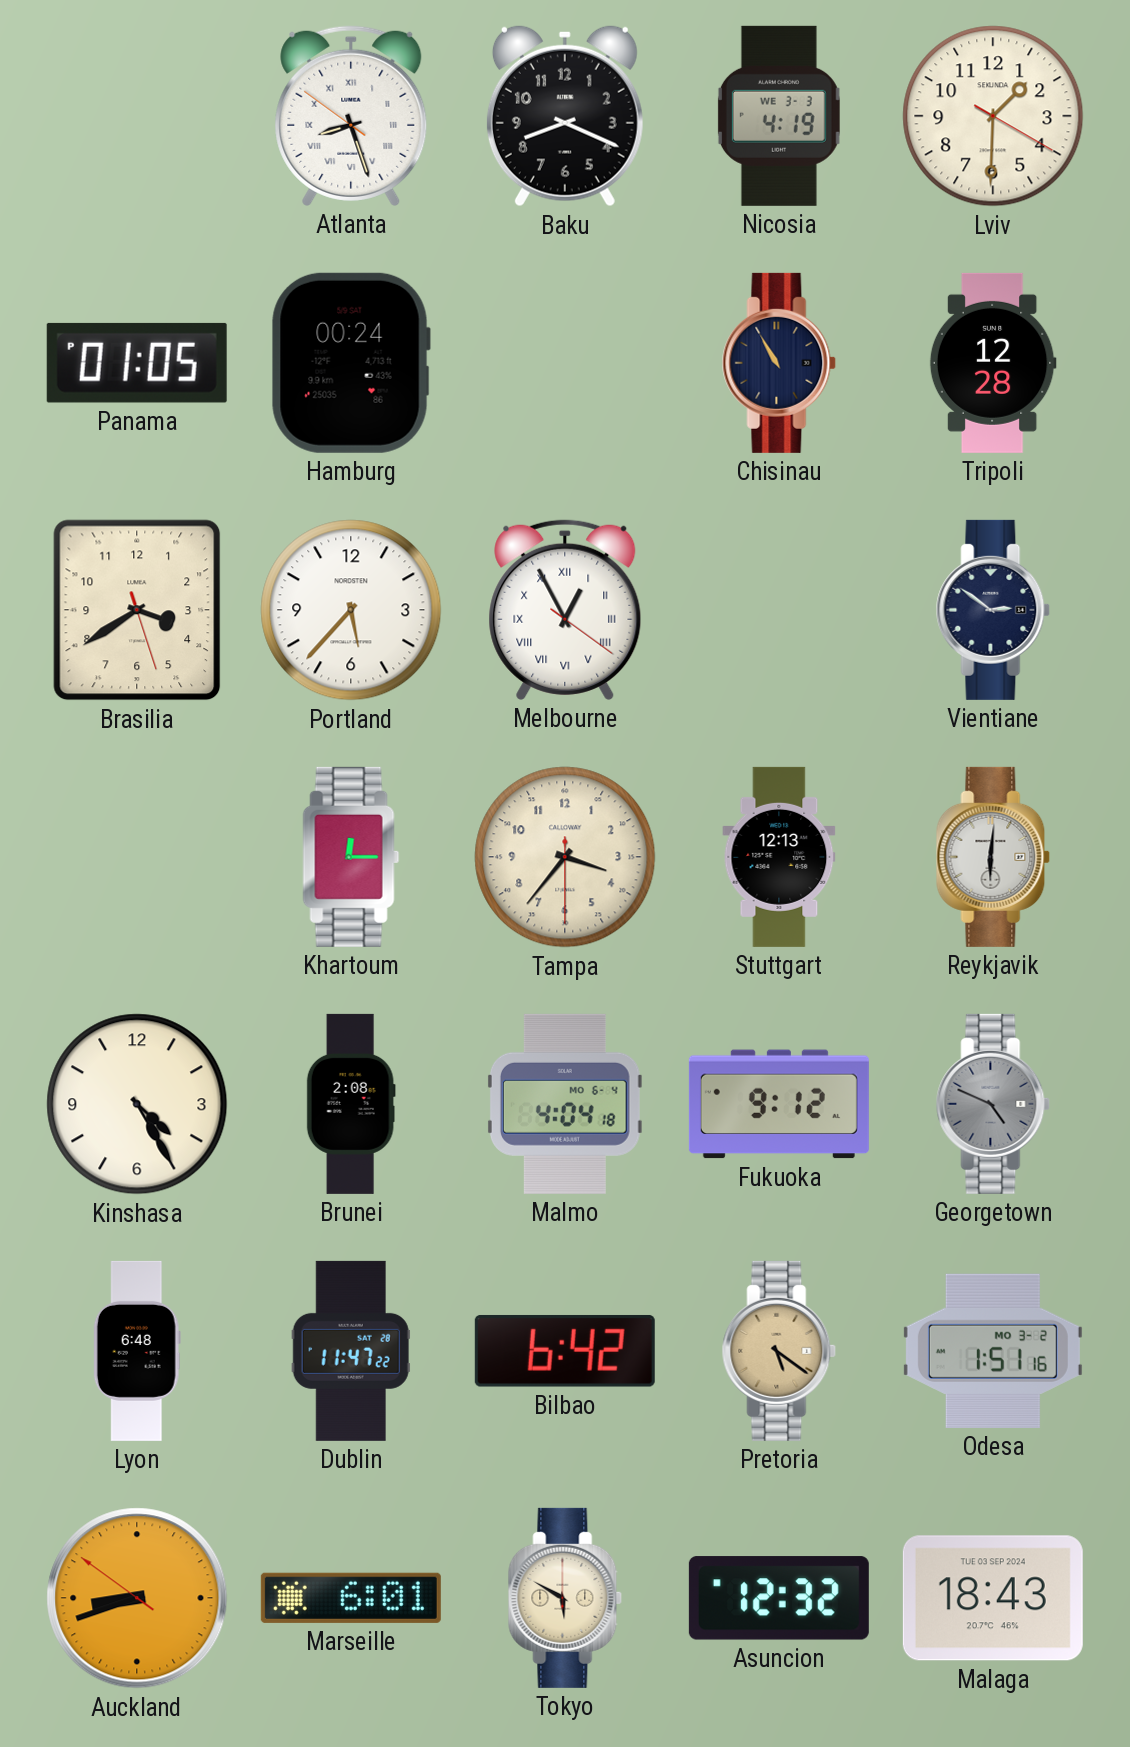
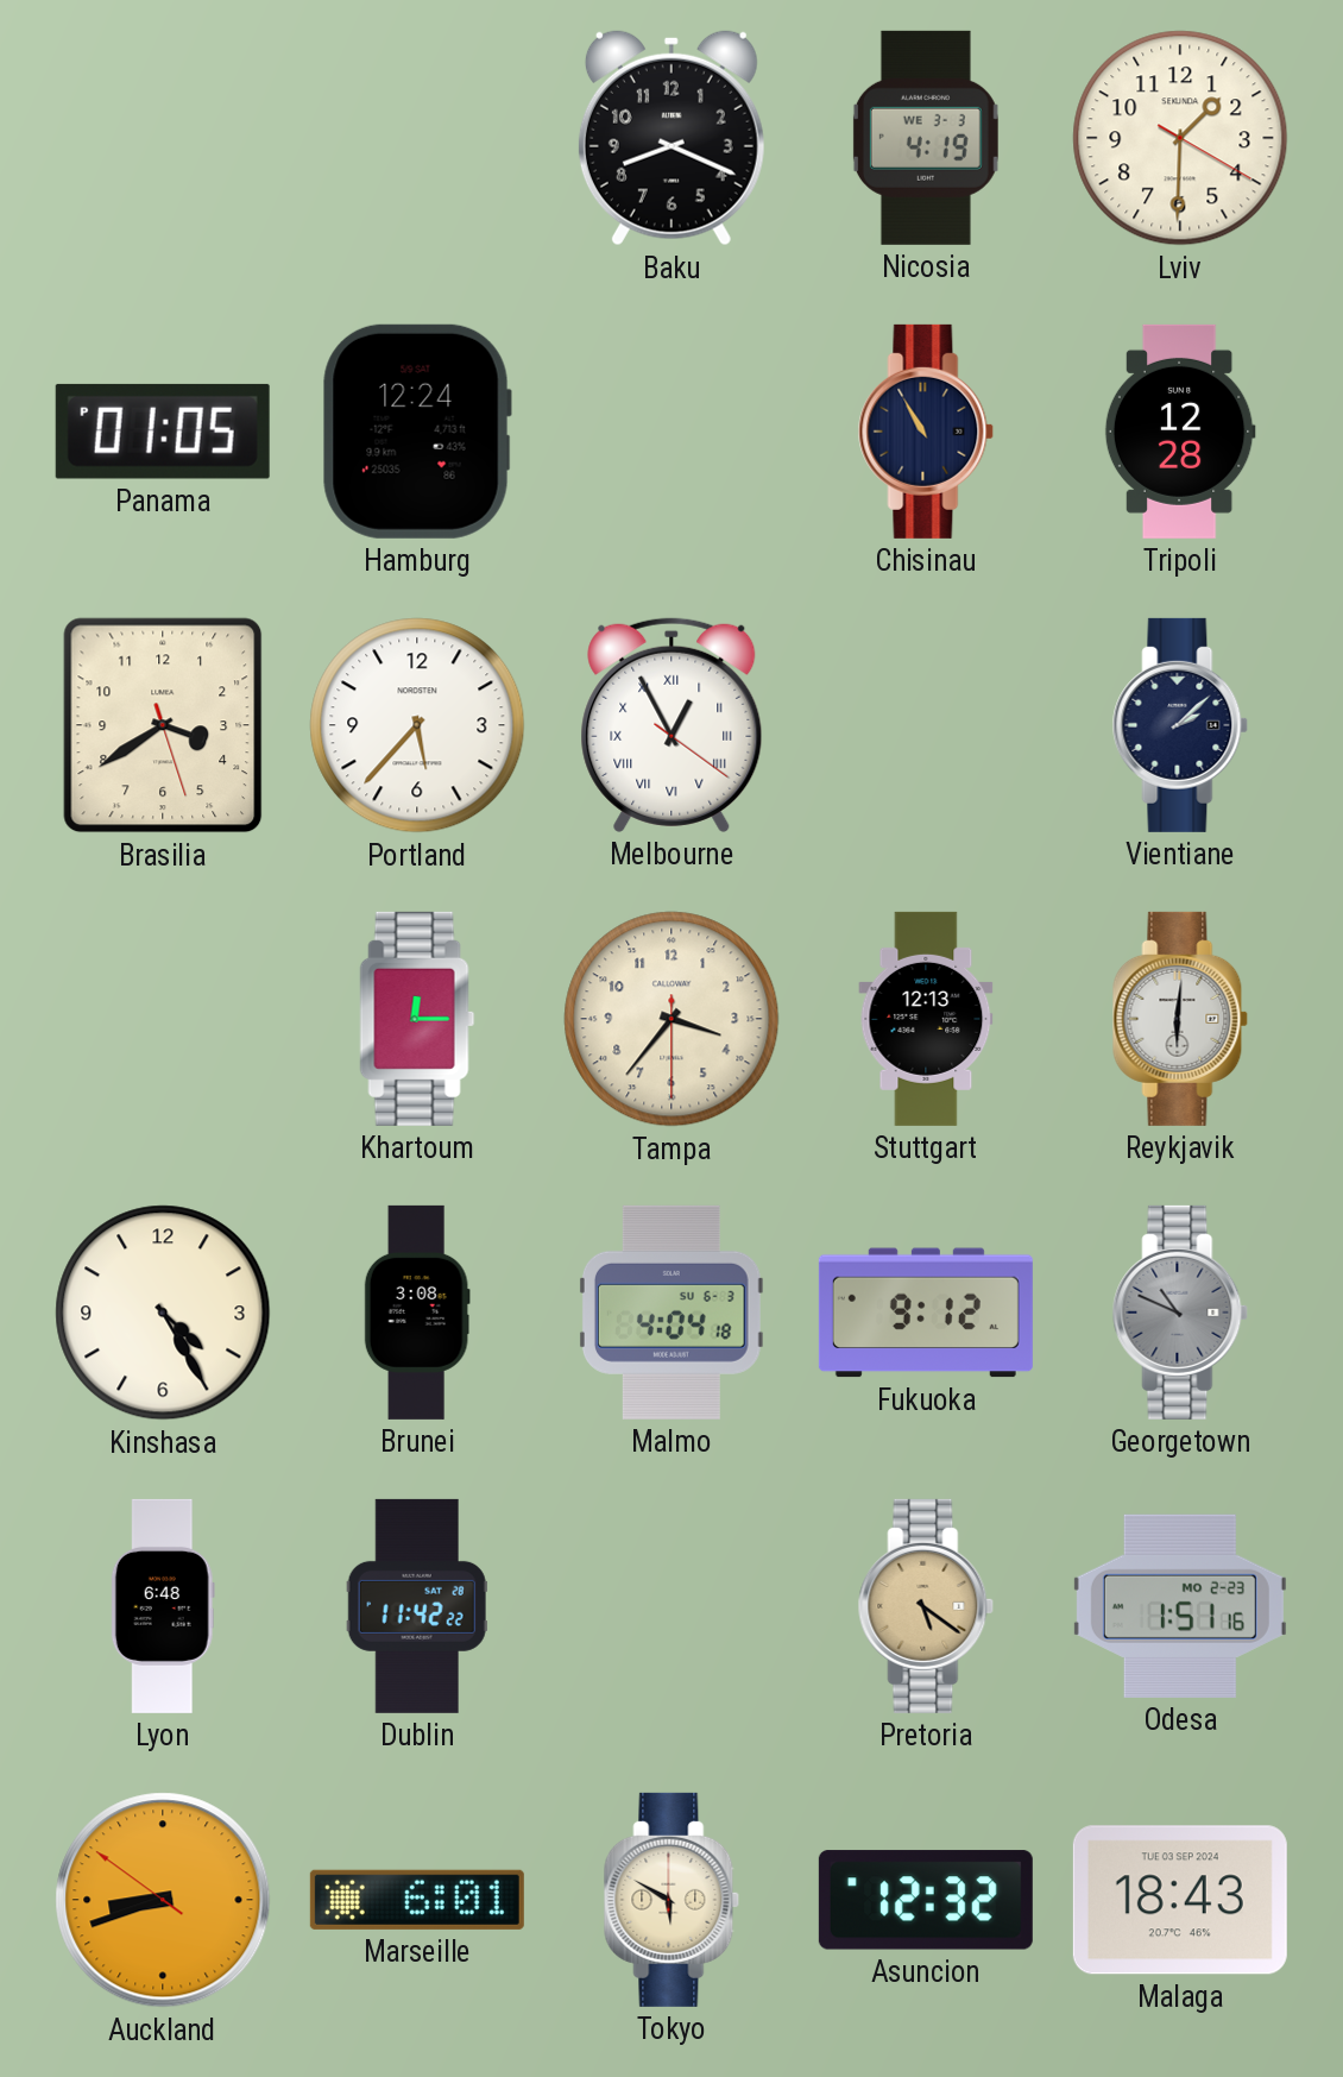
Atlanta: 8:26 -> none
Hamburg: 00:24 -> 12:24
Vientiane: 2:51 -> 2:08
Brunei: 2:08 -> 3:08
Malmo date: MO 6-4 -> SU 6-3
Georgetown: 4:49 -> 10:49
Dublin: 11:47 -> 11:42
Bilbao: 6:42 -> none
Odesa date: MO 3-2 -> MO 2-23
